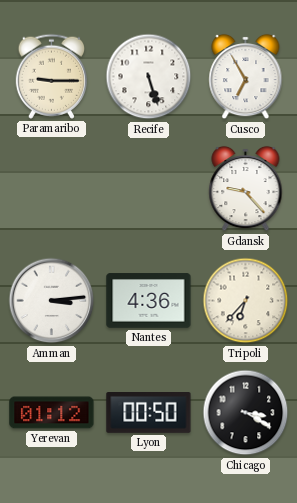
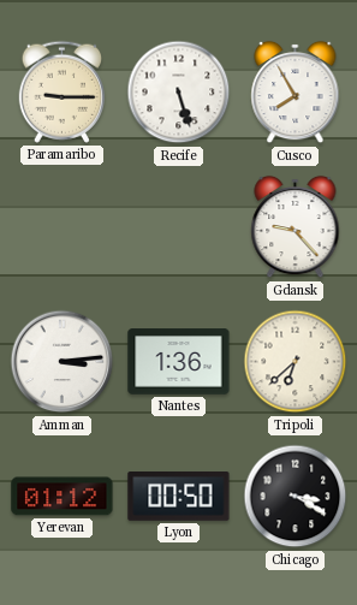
Cusco: 6:55 -> 7:55
Nantes: 4:36 -> 1:36
Tripoli: 6:37 -> 6:38
